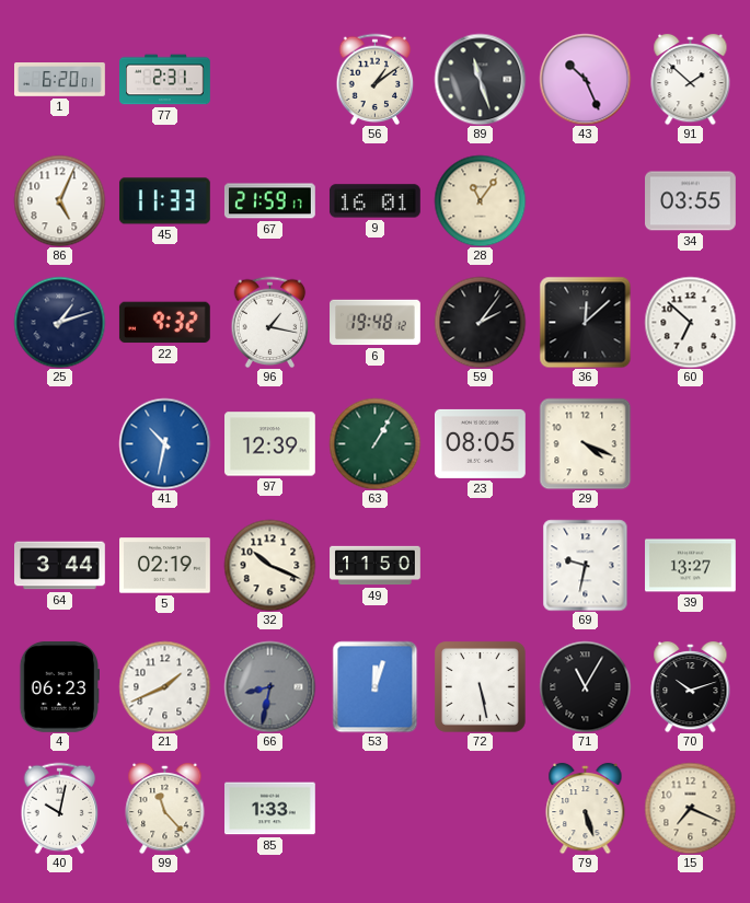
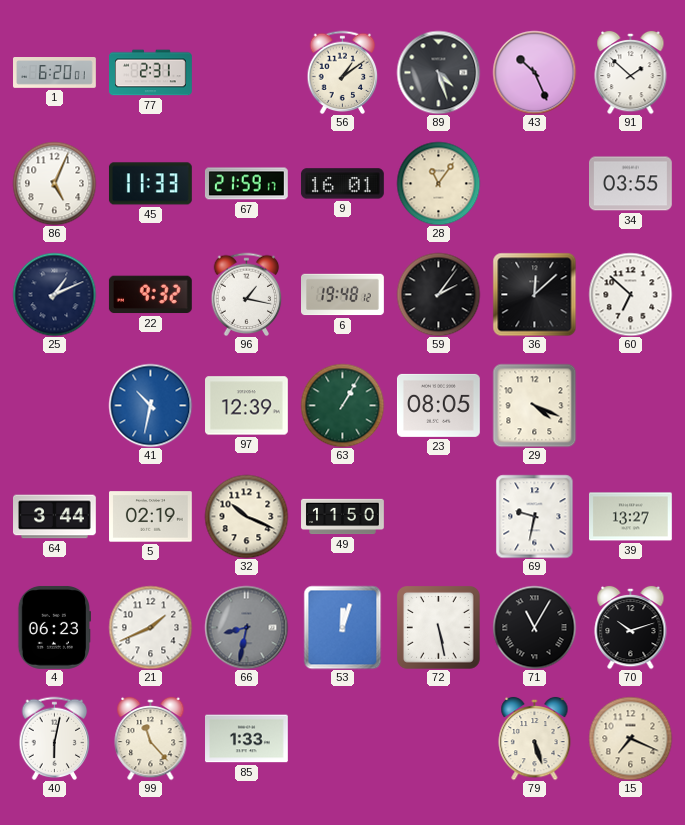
89: 11:27 -> 4:27
25: 1:12 -> 1:11
40: 10:02 -> 6:02
